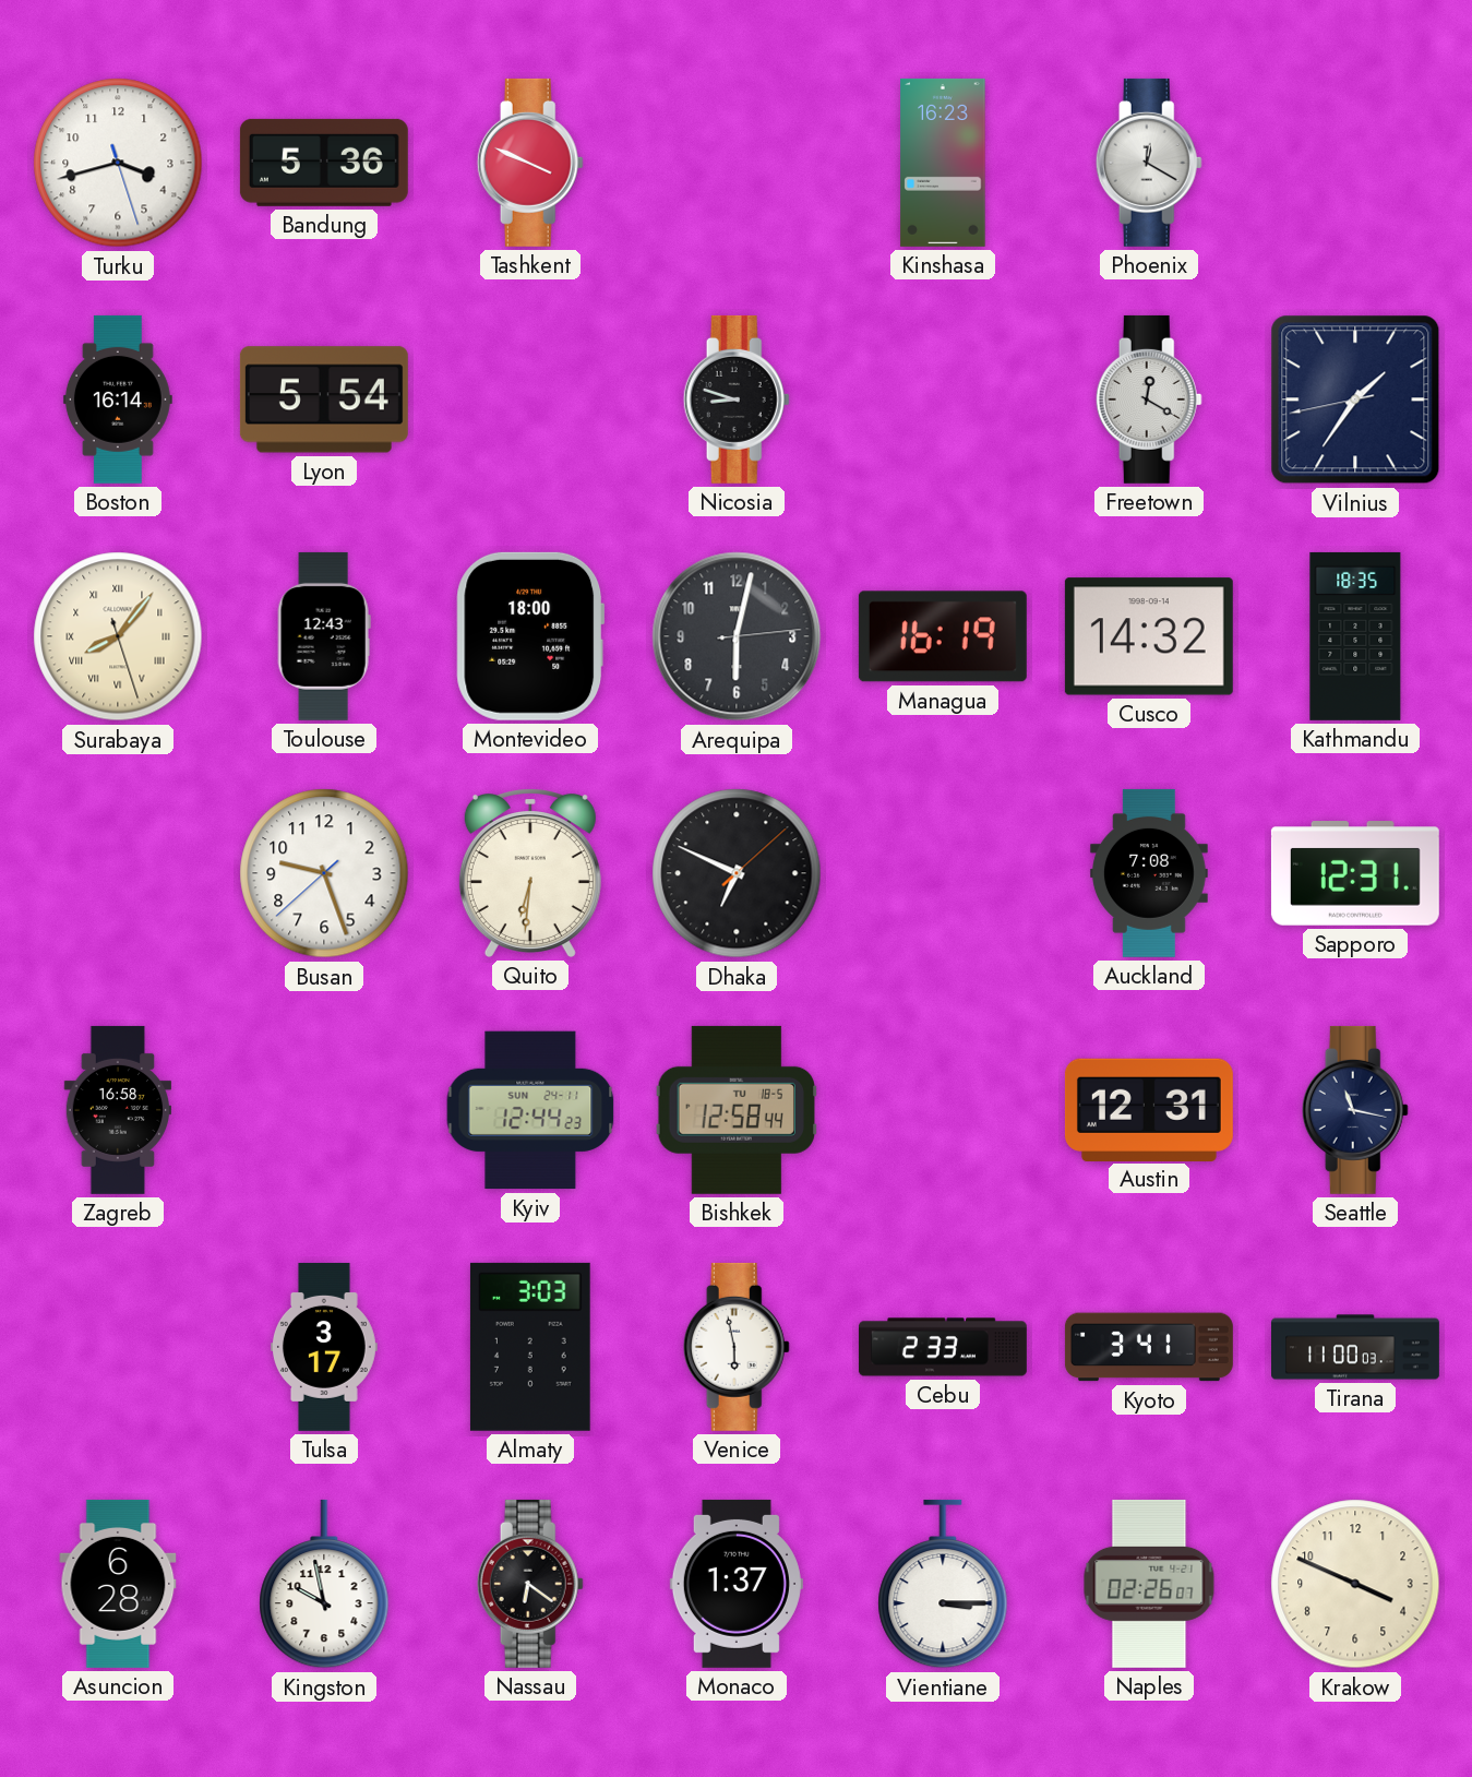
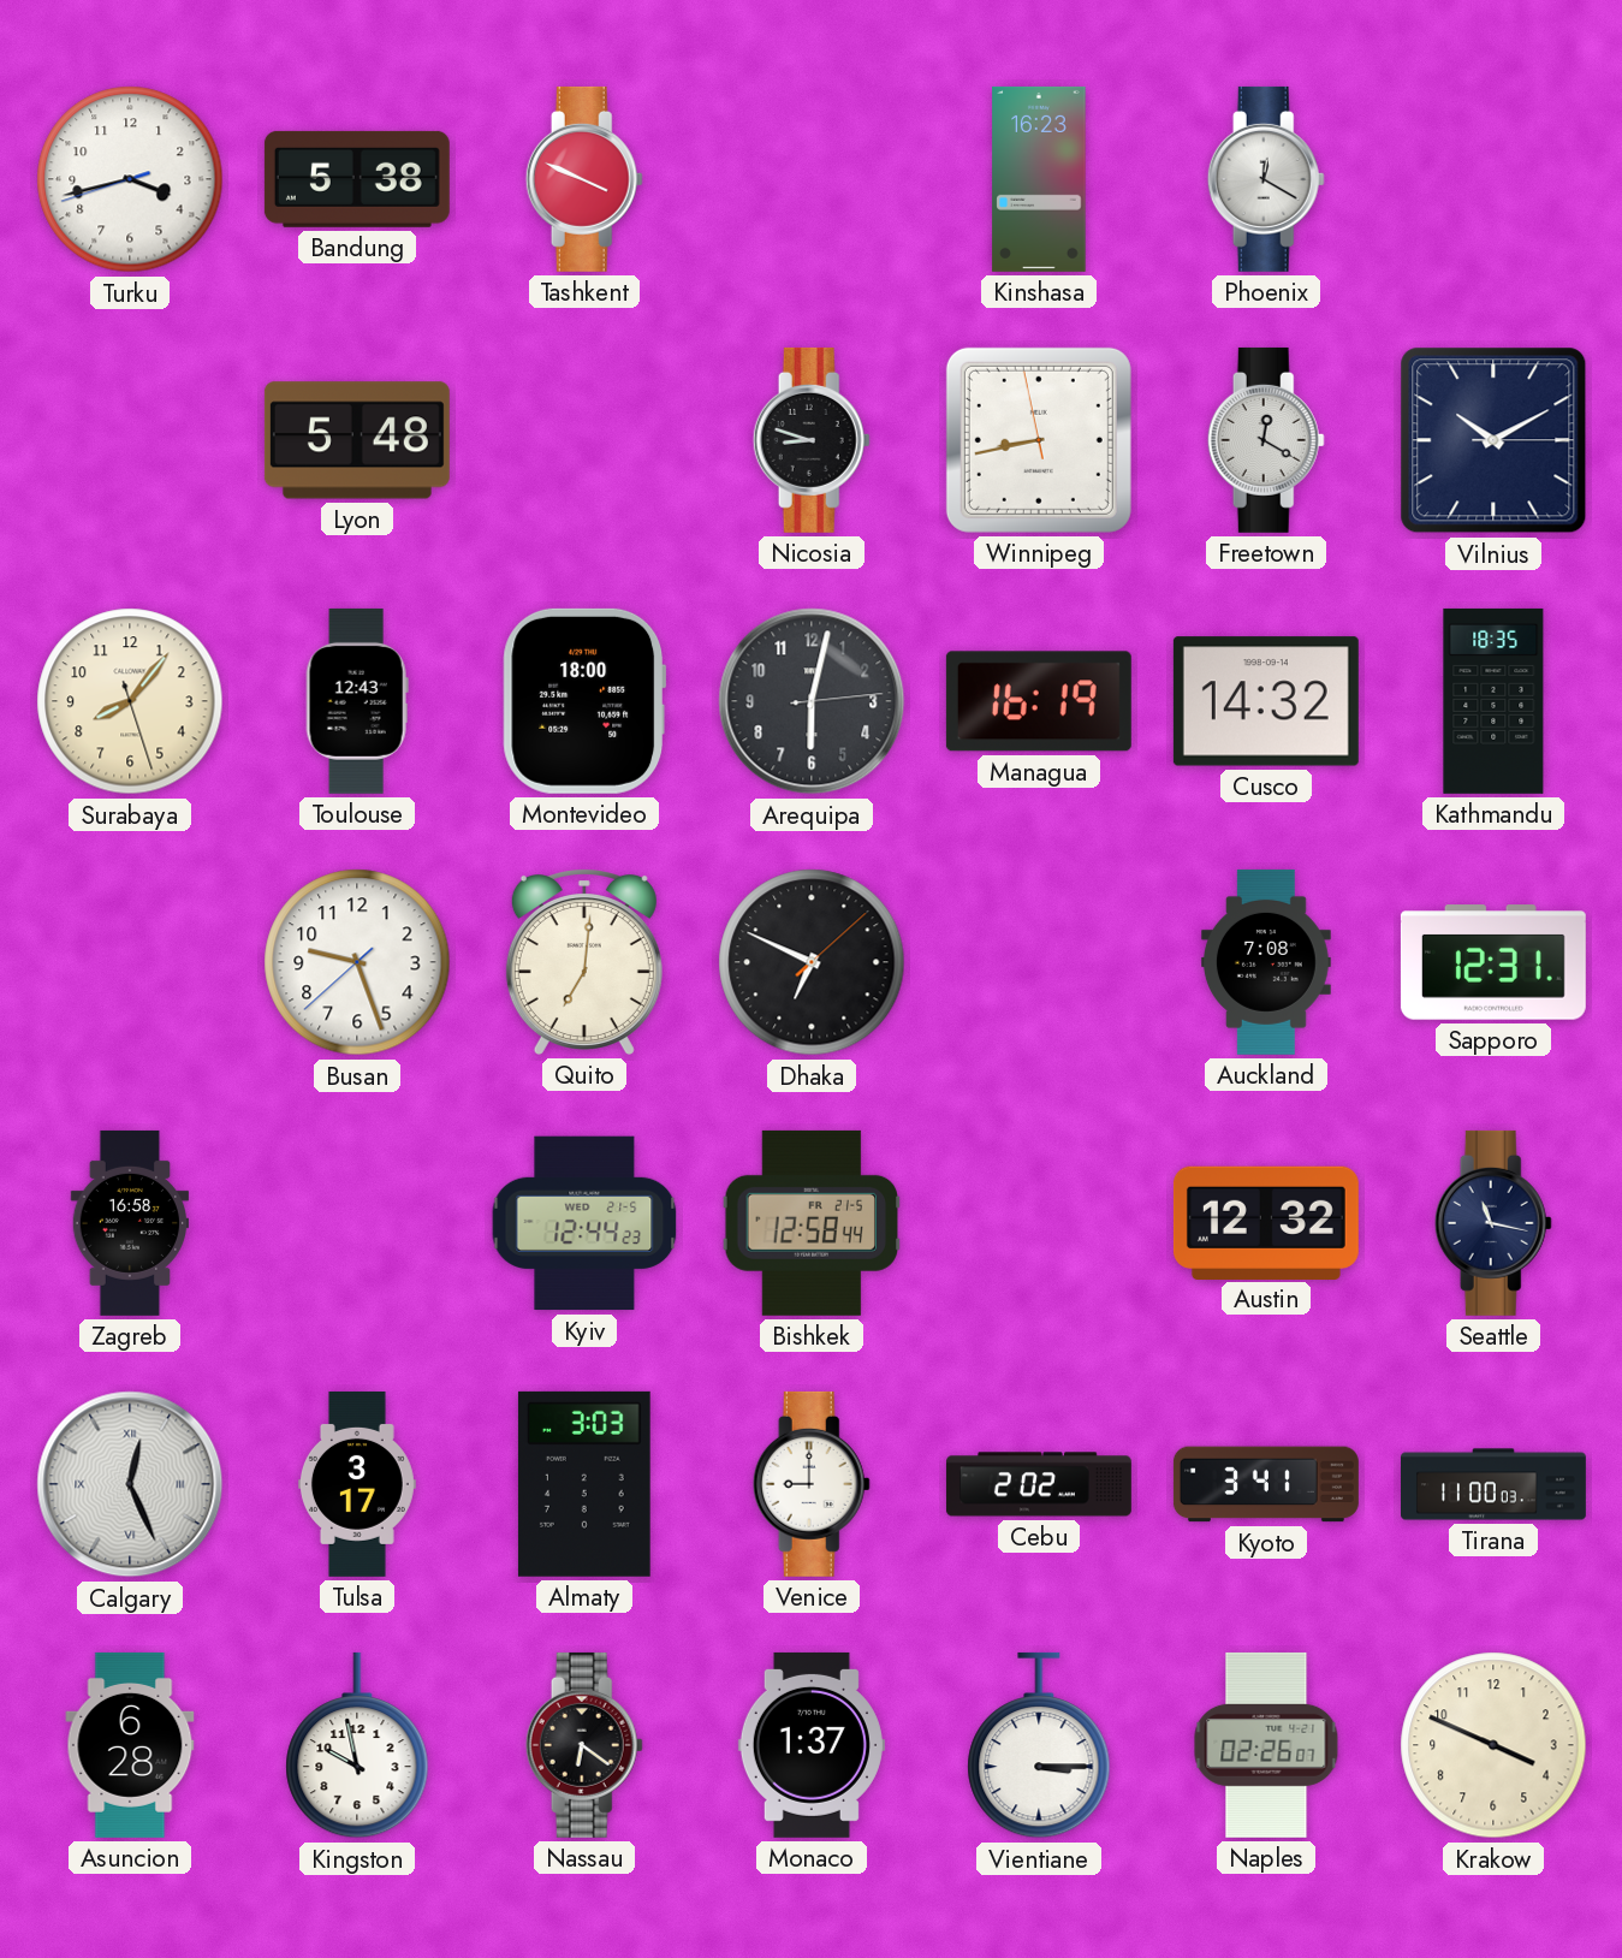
Turku: 3:42:27 -> 3:42:42
Bandung: 5:36 -> 5:38
Boston: 16:14 -> none
Lyon: 5:54 -> 5:48
Winnipeg: none -> 8:42
Vilnius: 1:35 -> 10:10
Surabaya numerals: Roman -> Arabic
Quito: 6:31 -> 7:01
Kyiv date: SUN 24-11 -> WED 21-5
Bishkek date: TU 18-5 -> FR 21-5
Austin: 12:31 -> 12:32
Calgary: none -> 12:26
Venice: 5:58 -> 9:00
Cebu: 2:33 -> 2:02
